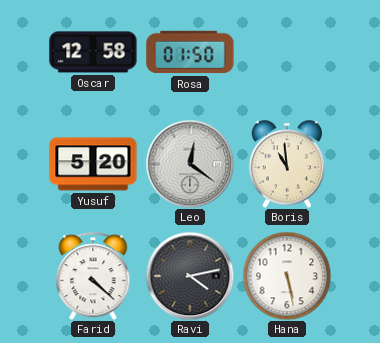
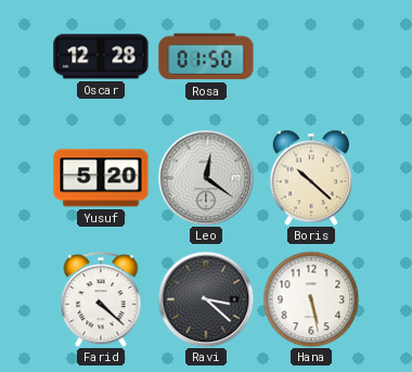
Oscar: 12:58 -> 12:28
Boris: 10:59 -> 10:22
Ravi: 4:13 -> 3:22
